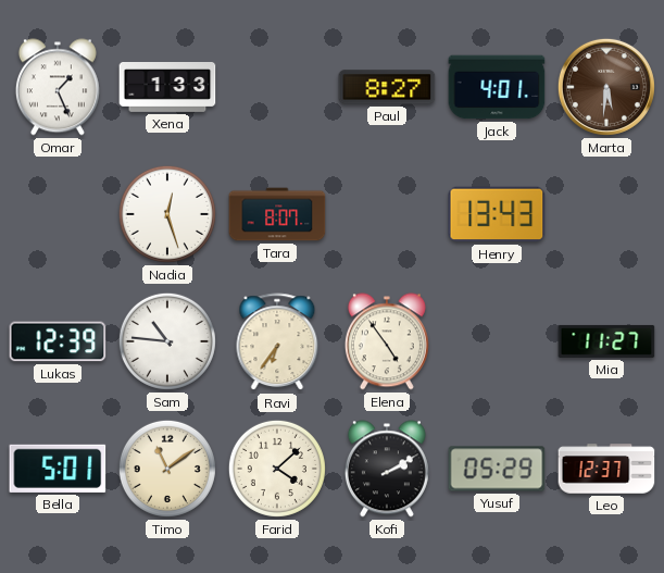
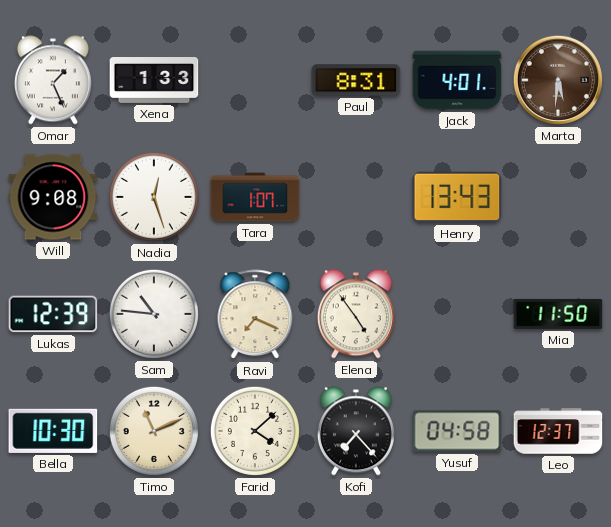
Paul: 8:27 -> 8:31
Will: none -> 9:08
Tara: 8:07 -> 1:07
Ravi: 6:36 -> 7:19
Mia: 11:27 -> 11:50
Bella: 5:01 -> 10:30
Timo: 11:09 -> 11:11
Kofi: 2:10 -> 7:23
Yusuf: 05:29 -> 04:58
